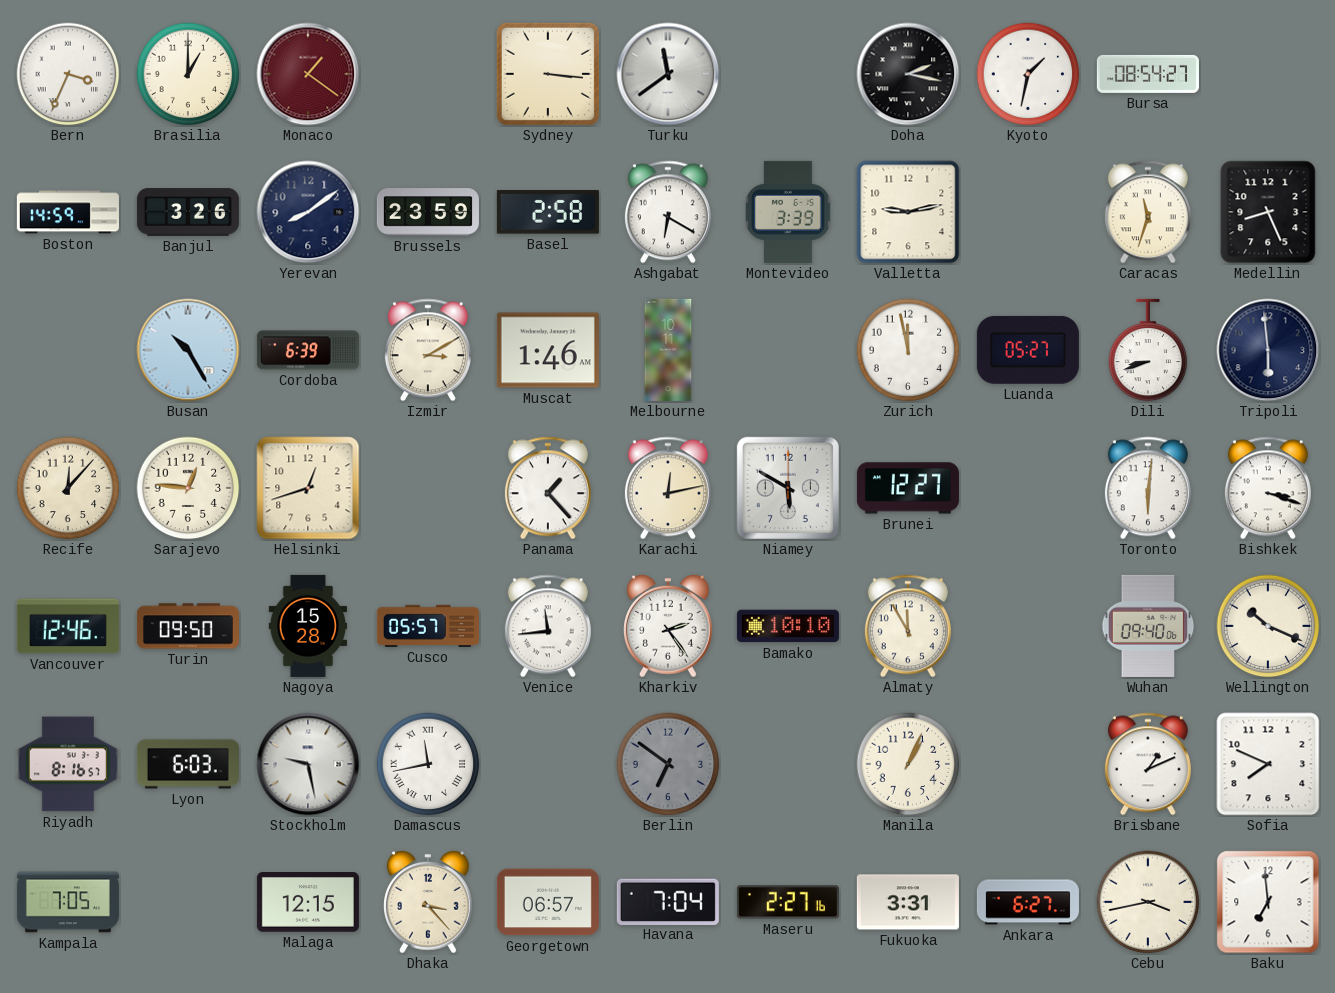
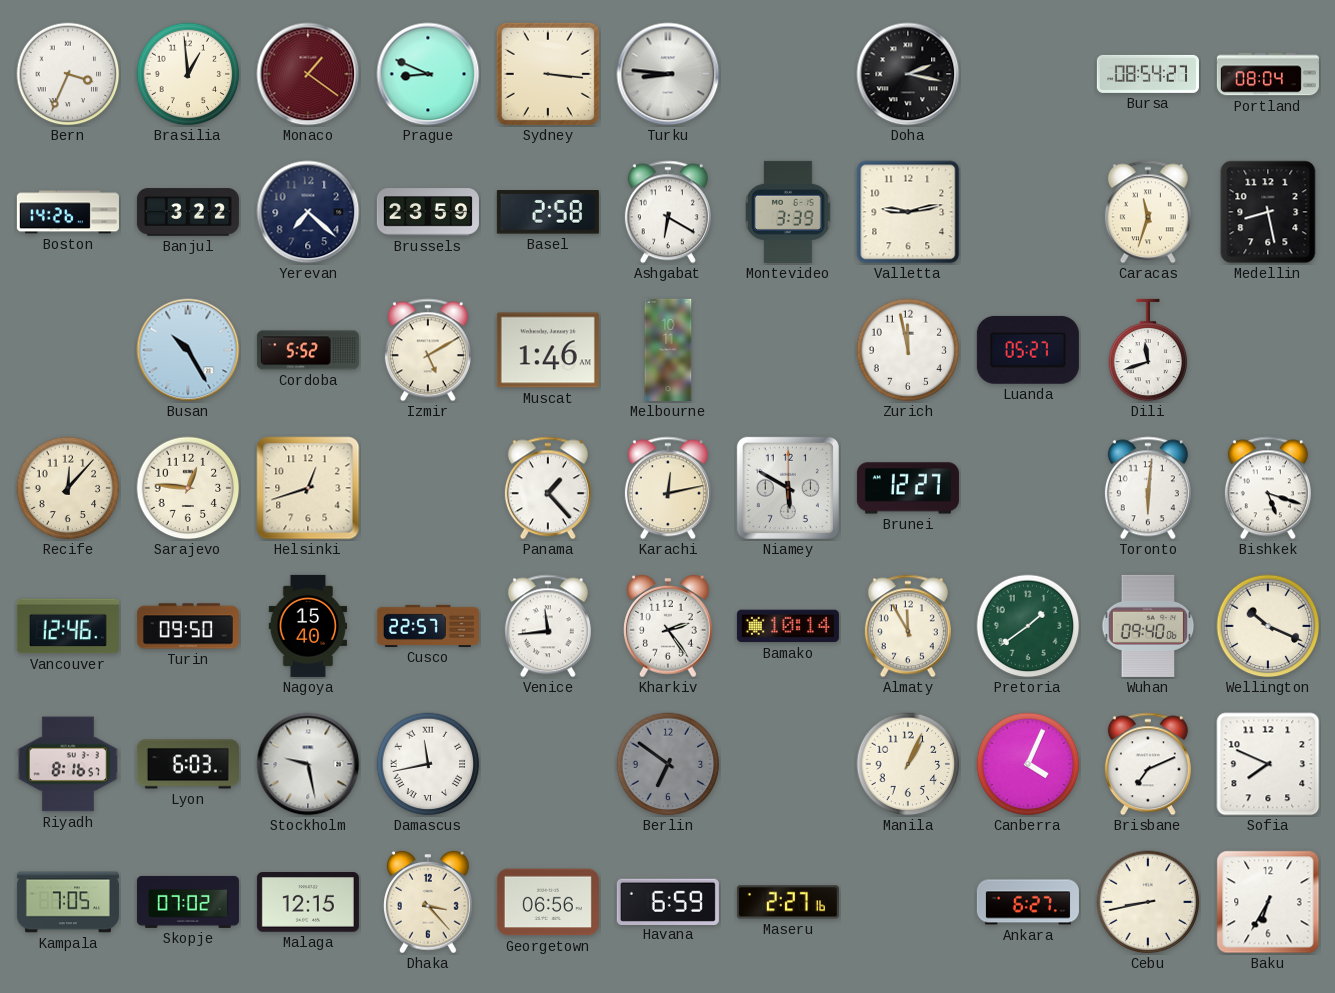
Brasilia: 1:00 -> 12:59
Prague: none -> 8:49
Turku: 11:39 -> 8:46
Kyoto: 1:32 -> none
Portland: none -> 08:04
Boston: 14:59 -> 14:26
Banjul: 3:26 -> 3:22
Yerevan: 8:09 -> 7:22
Medellin: 8:26 -> 8:28
Cordoba: 6:39 -> 5:52
Izmir: 3:10 -> 5:10
Dili: 8:42 -> 11:42
Tripoli: 5:59 -> none
Bishkek: 3:18 -> 5:18
Nagoya: 15:28 -> 15:40
Cusco: 05:57 -> 22:57
Bamako: 10:10 -> 10:14
Pretoria: none -> 1:39
Canberra: none -> 4:04
Brisbane: 1:11 -> 7:11
Skopje: none -> 07:02
Georgetown: 06:57 -> 06:56
Havana: 7:04 -> 6:59
Fukuoka: 3:31 -> none
Cebu: 3:43 -> 8:43
Baku: 6:59 -> 6:35
